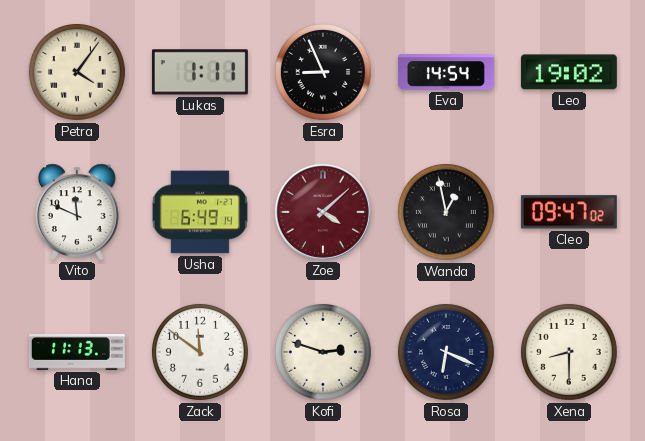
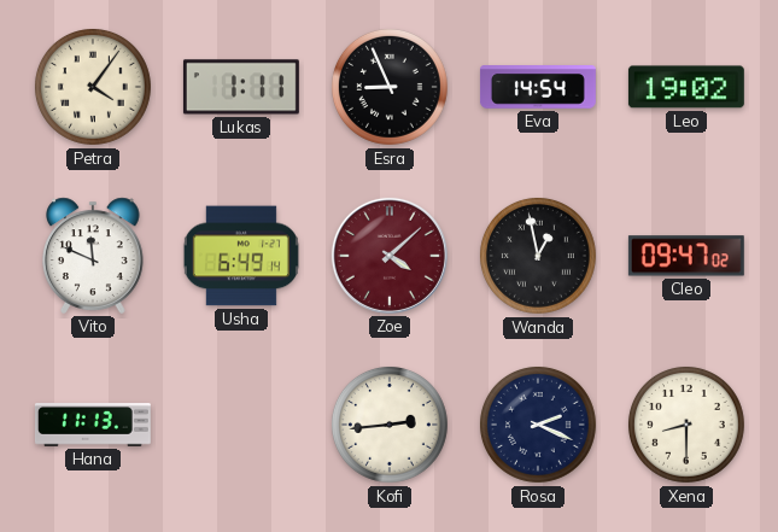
Zack: 11:51 -> none
Kofi: 2:48 -> 2:44
Rosa: 6:19 -> 2:19
